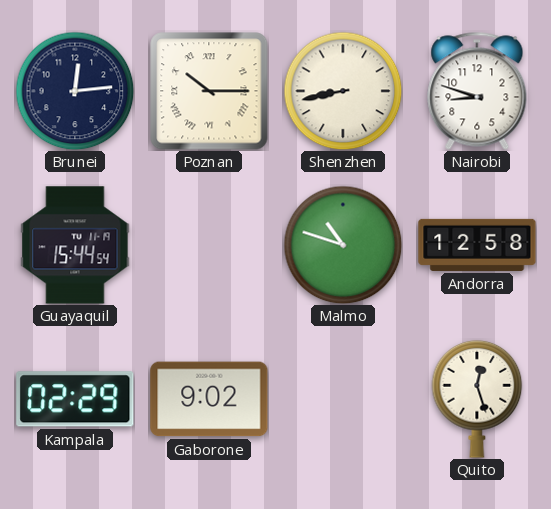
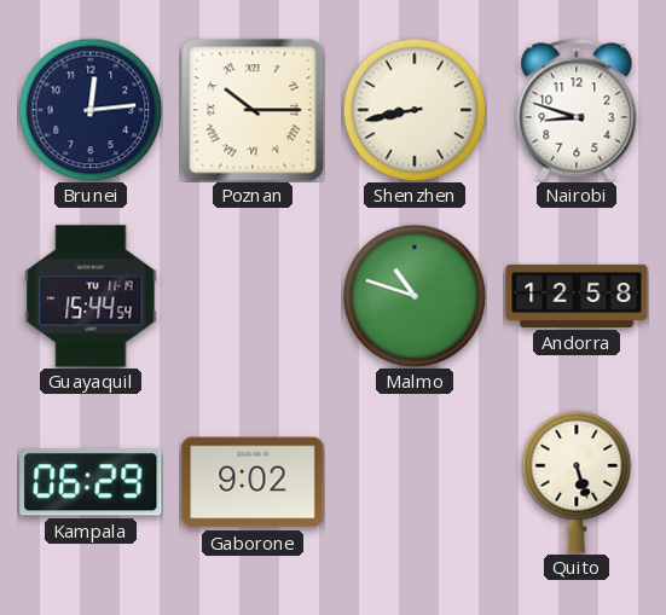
Kampala: 02:29 -> 06:29
Quito: 12:27 -> 5:27
